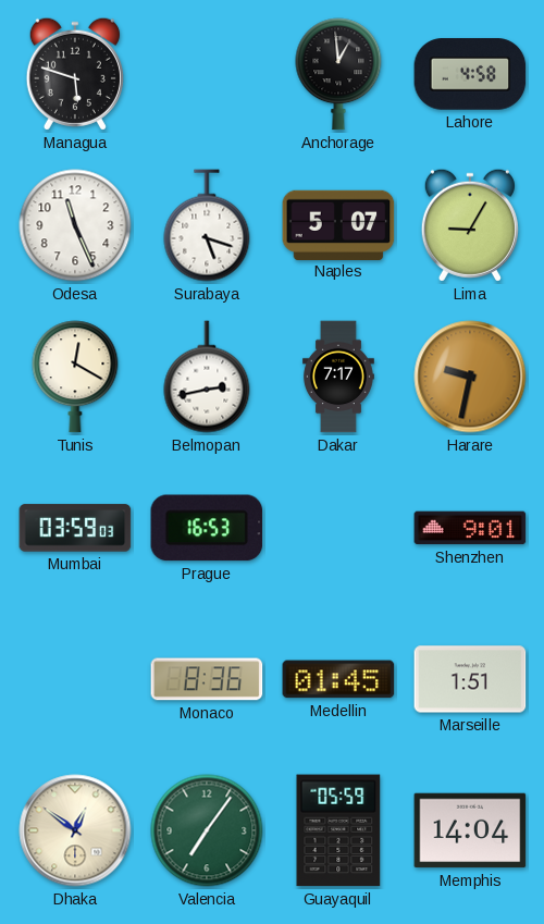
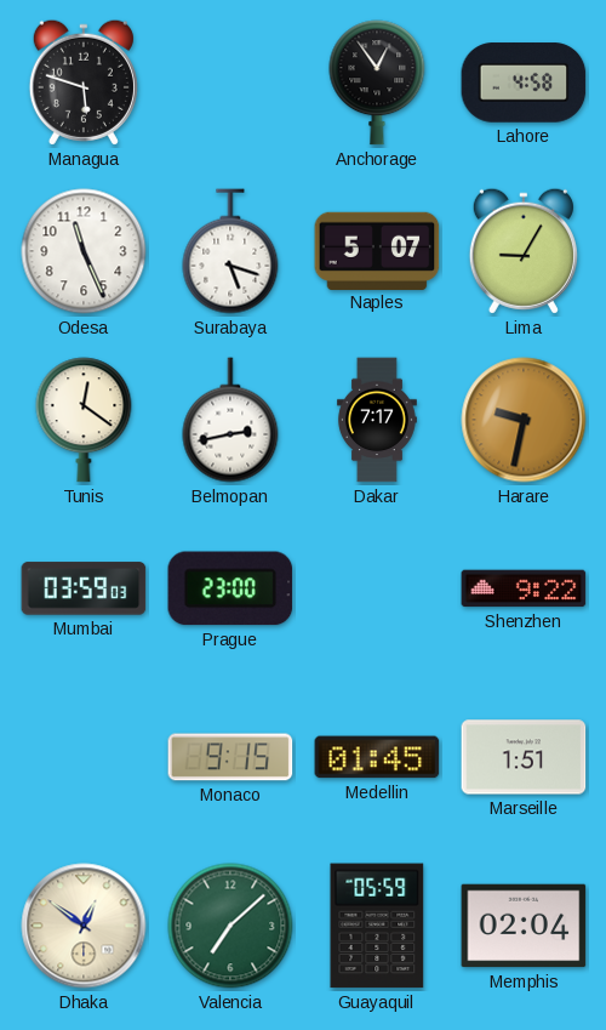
Anchorage: 12:59 -> 12:54
Tunis: 12:20 -> 12:21
Prague: 16:53 -> 23:00
Shenzhen: 9:01 -> 9:22
Monaco: 8:36 -> 9:15
Valencia: 7:06 -> 7:08
Memphis: 14:04 -> 02:04
